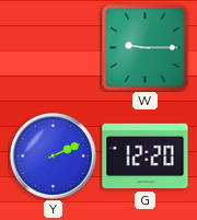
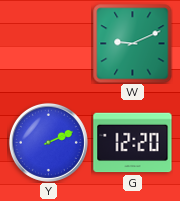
W: 9:15 -> 9:11
